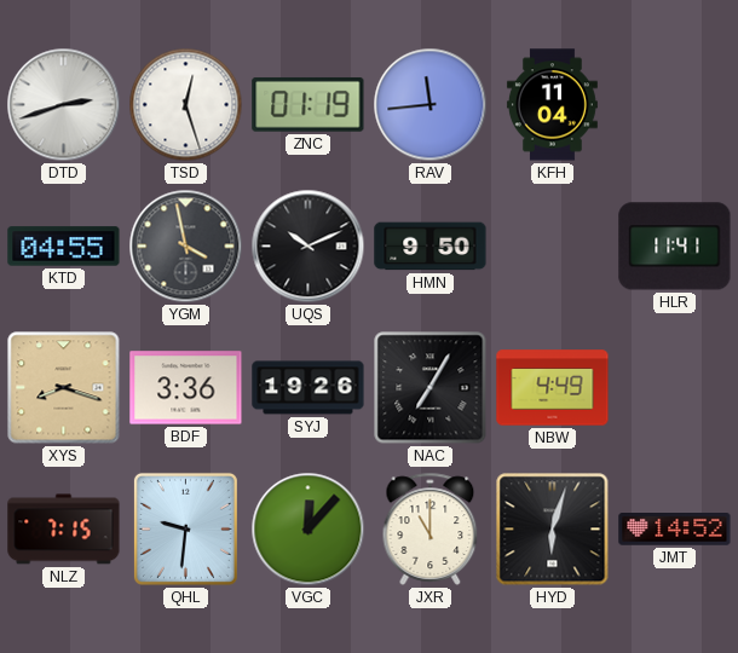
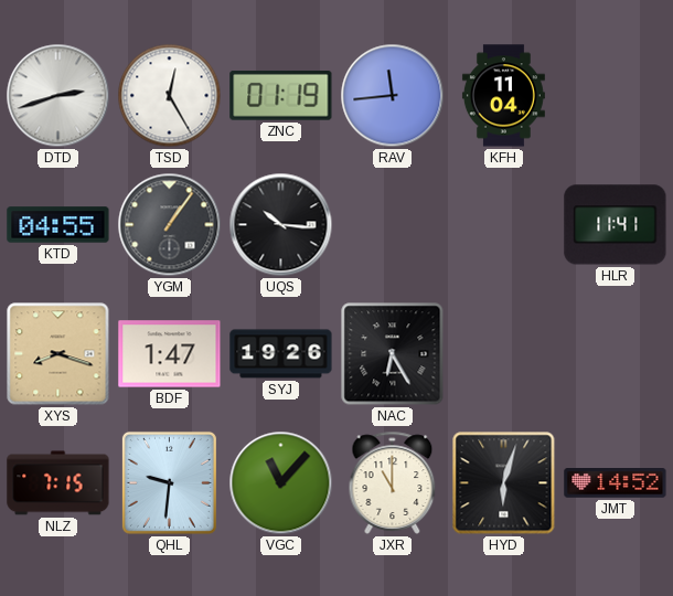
TSD: 12:27 -> 12:25
YGM: 3:58 -> 1:06
UQS: 10:11 -> 10:16
HMN: 9:50 -> none
BDF: 3:36 -> 1:47
NAC: 7:05 -> 6:25
NBW: 4:49 -> none
VGC: 12:07 -> 11:07
